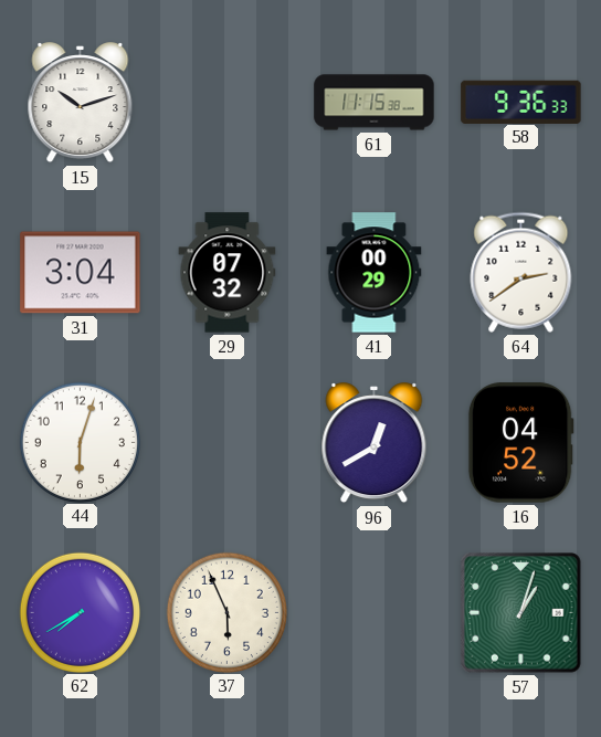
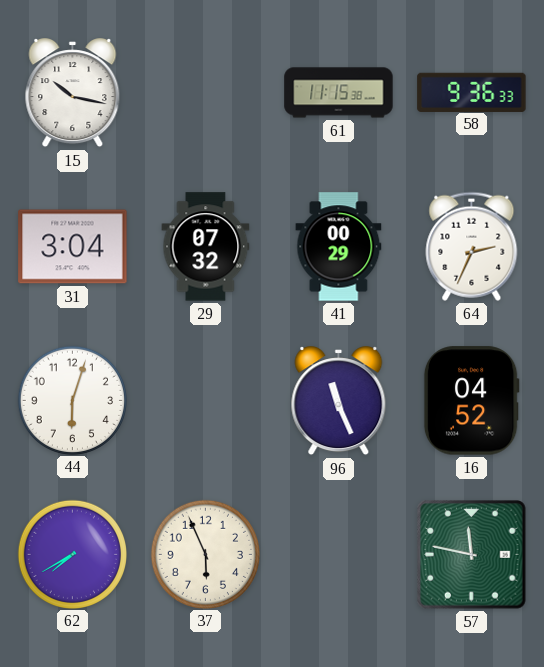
15: 10:12 -> 10:17
64: 2:39 -> 2:34
96: 12:40 -> 11:26
57: 1:03 -> 11:47
